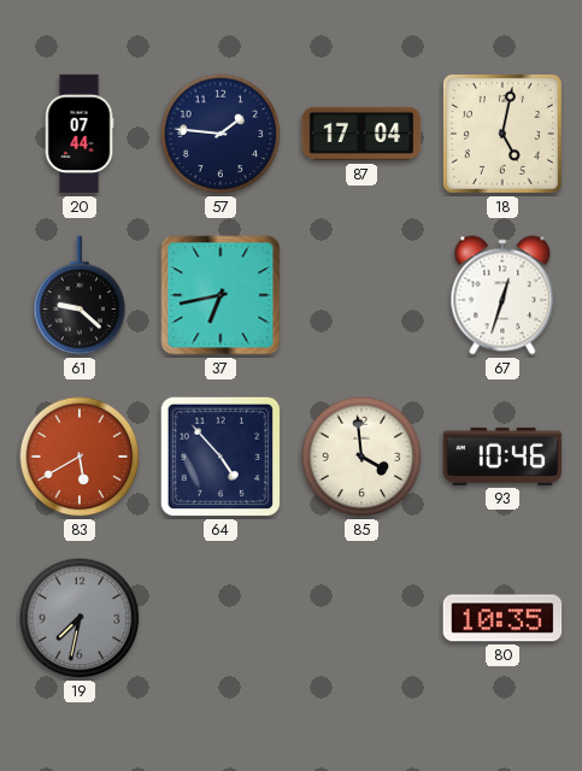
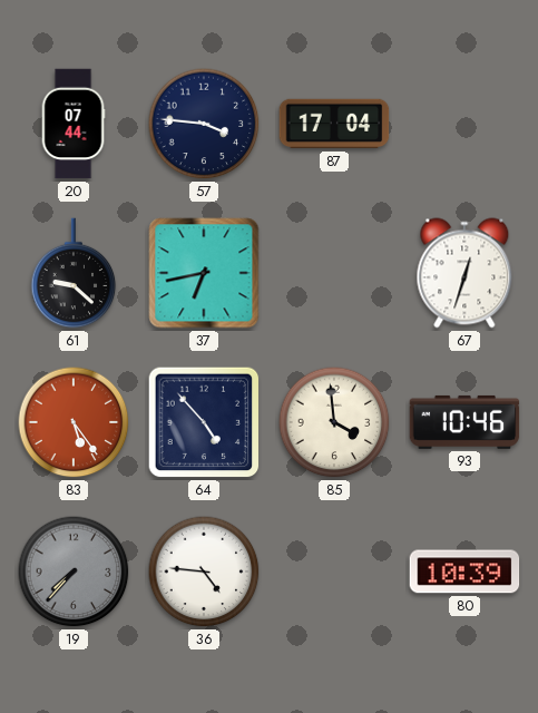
57: 1:46 -> 3:46
18: 5:02 -> none
83: 5:40 -> 5:24
19: 7:32 -> 7:37
36: none -> 4:46
80: 10:35 -> 10:39
